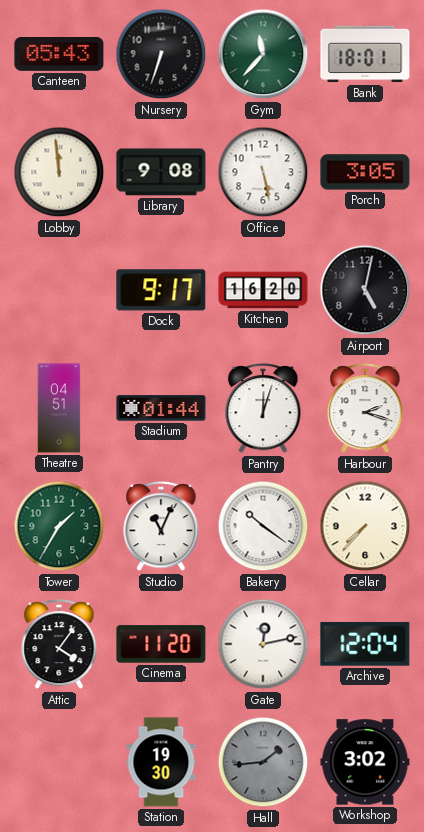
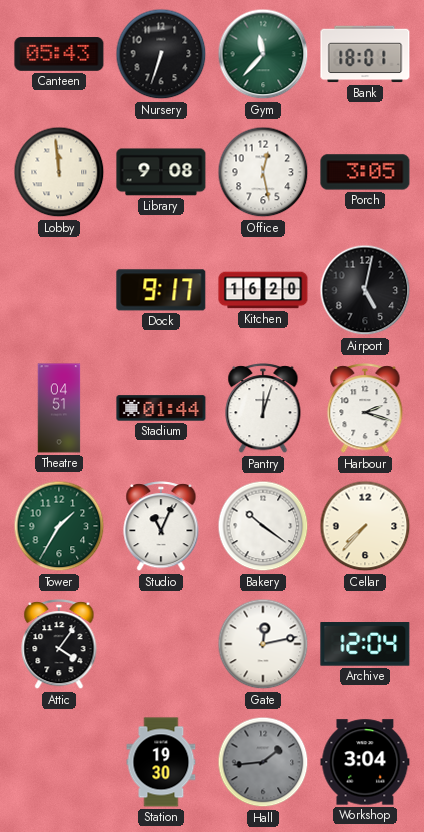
Office: 5:28 -> 12:28
Cinema: 11:20 -> none
Workshop: 3:02 -> 3:04
